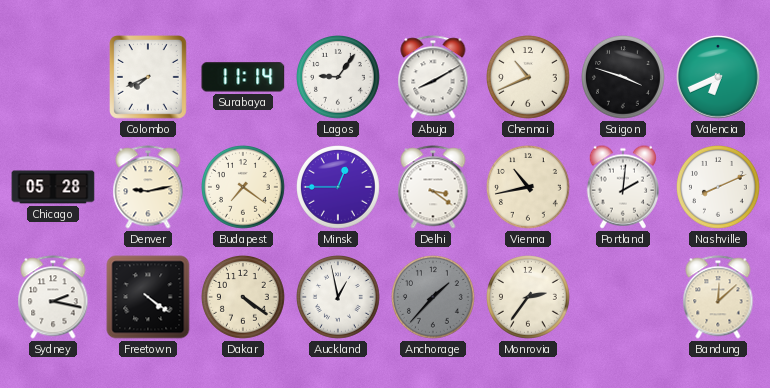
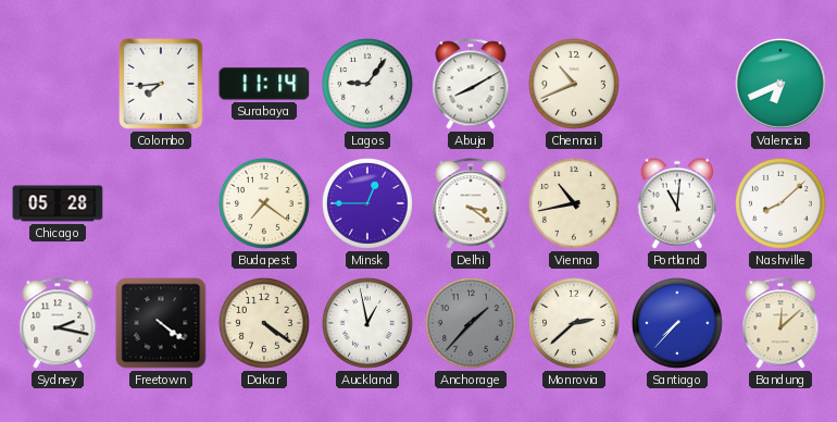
Colombo: 7:41 -> 7:44
Saigon: 3:48 -> none
Denver: 9:13 -> none
Portland: 2:01 -> 11:01
Nashville: 8:11 -> 8:08
Monrovia: 2:36 -> 2:38
Santiago: none -> 7:37
